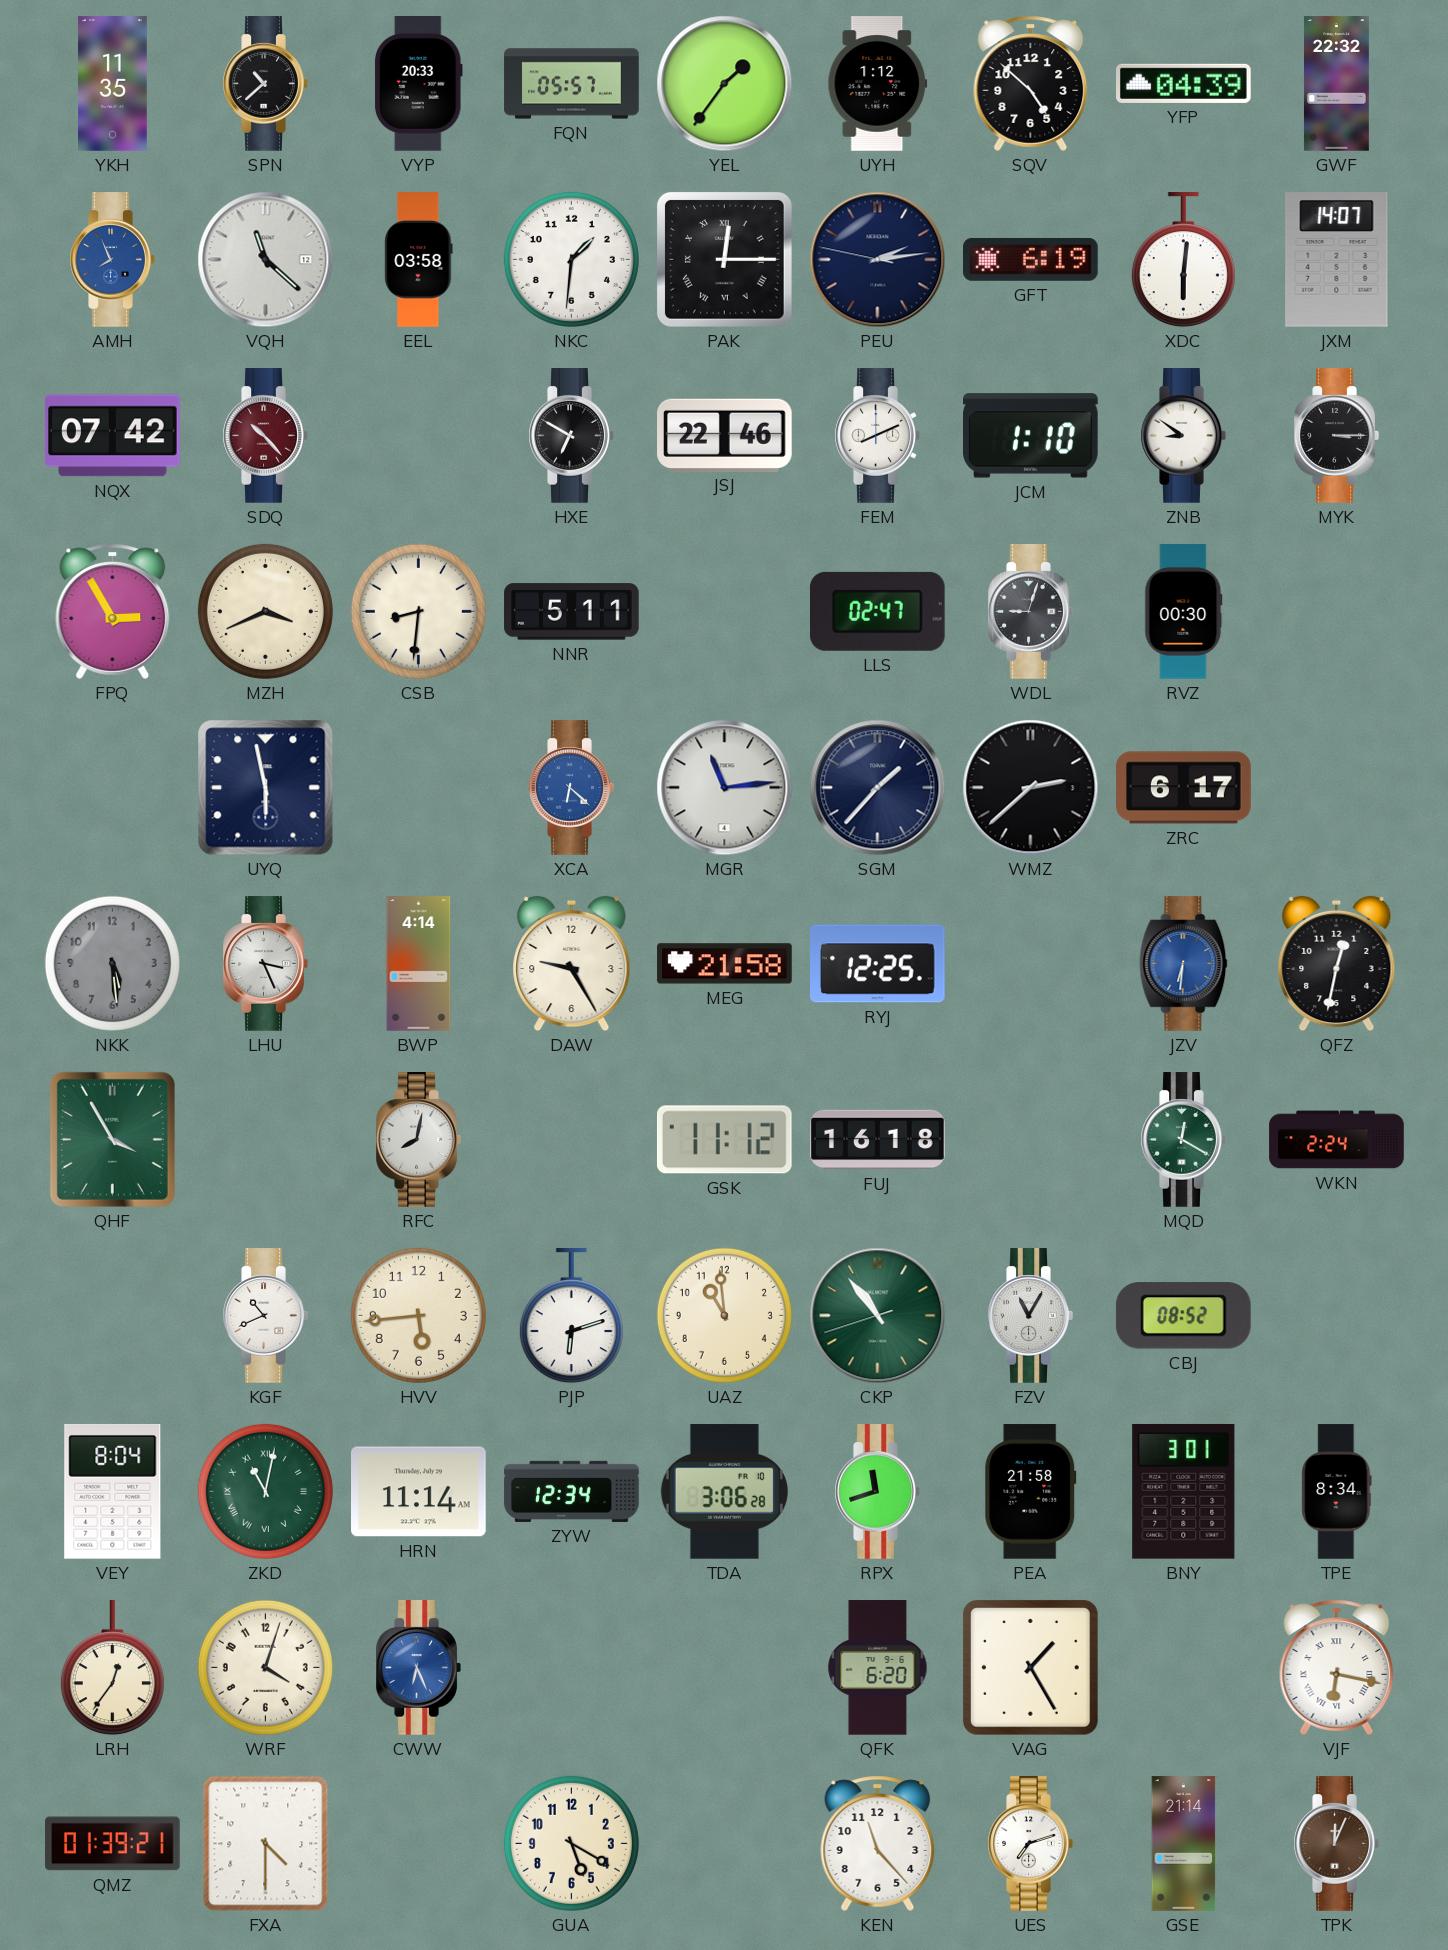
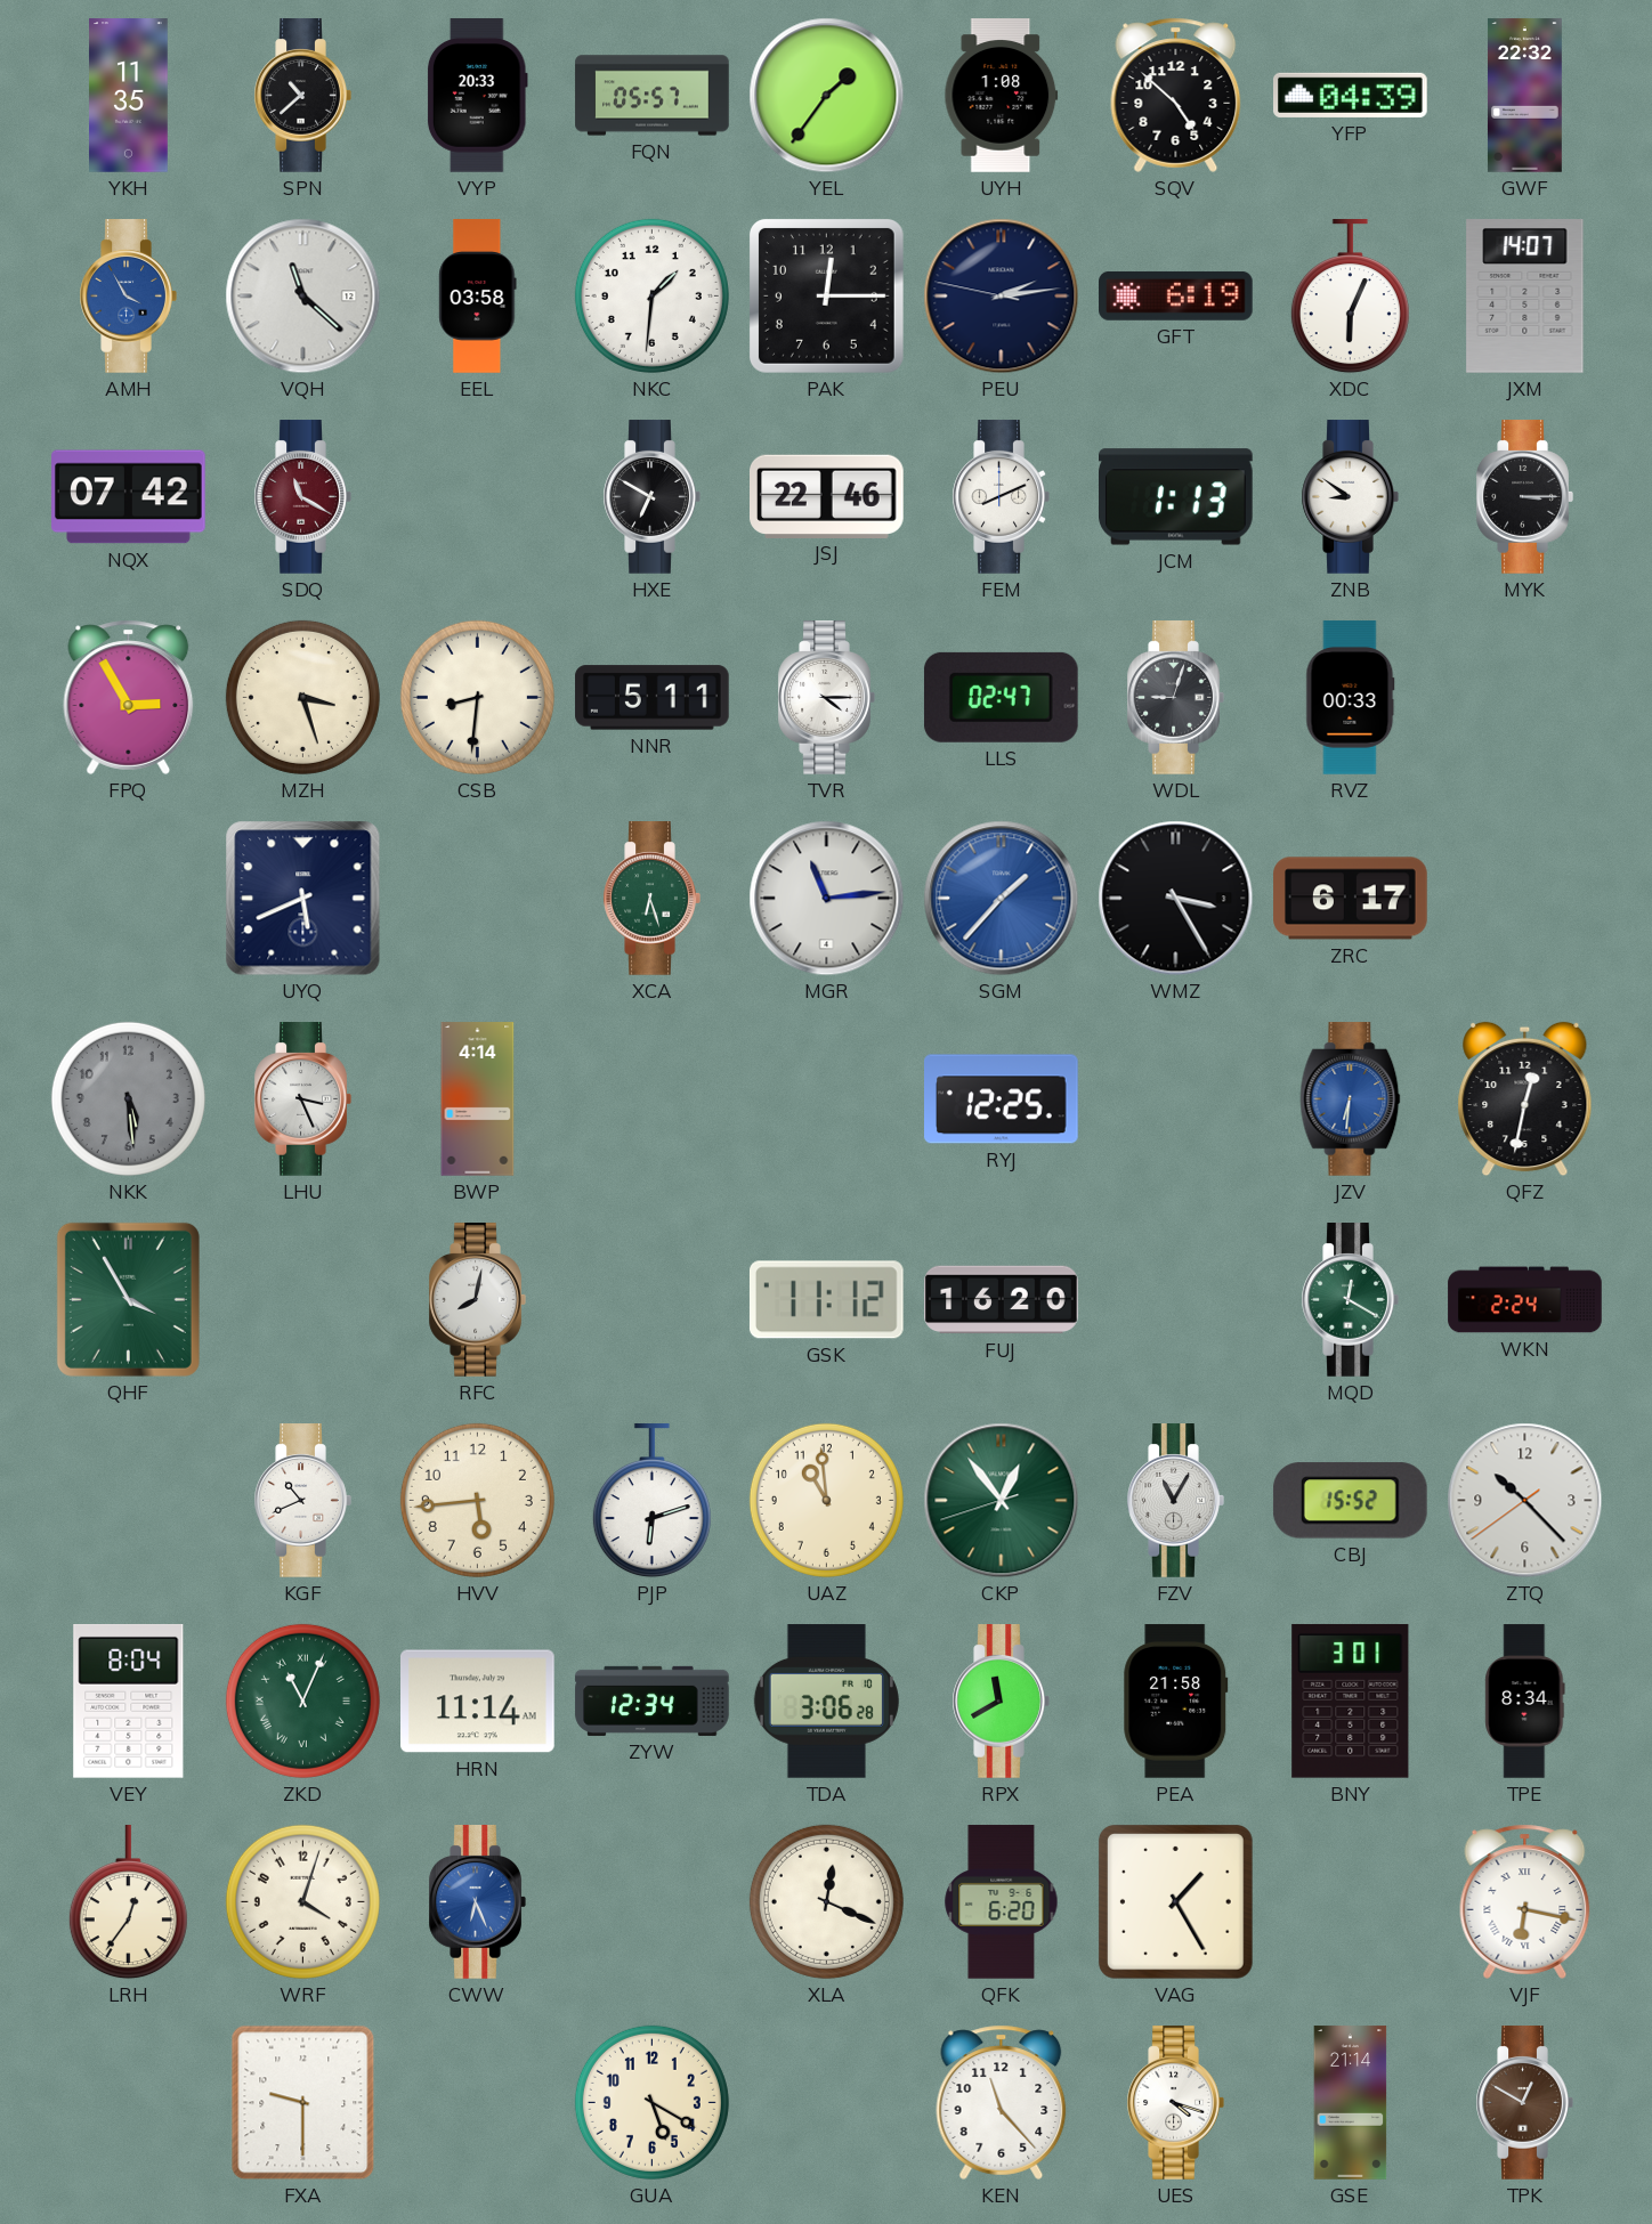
UYH: 1:12 -> 1:08
AMH: 7:56 -> 3:55
PAK numerals: Roman -> Arabic
XDC: 6:01 -> 6:04
SDQ: 10:23 -> 11:20
JCM: 1:10 -> 1:13
MZH: 3:41 -> 3:27
TVR: none -> 4:15
RVZ: 00:30 -> 00:33
UYQ: 5:58 -> 5:41
XCA: 6:22 -> 6:27
XCA dial: blue -> green
SGM dial: navy -> blue
WMZ: 2:38 -> 3:25
DAW: 9:25 -> none
MEG: 21:58 -> none
FUJ: 16:18 -> 16:20
CKP: 10:53 -> 12:53
CBJ: 08:52 -> 15:52
ZTQ: none -> 10:22
ZKD: 11:02 -> 11:04
RPX: 11:42 -> 11:40
XLA: none -> 12:19
QMZ: 01:39 -> none
FXA: 4:30 -> 9:30
UES: 7:12 -> 4:18
TPK: 12:04 -> 12:50
